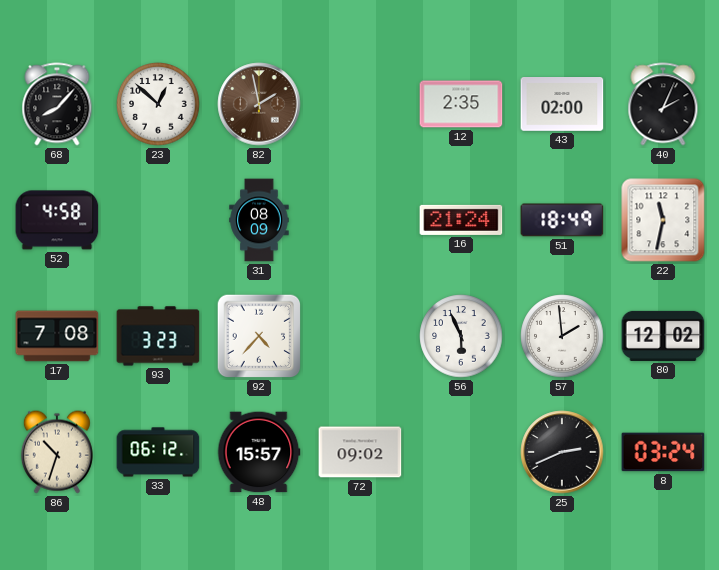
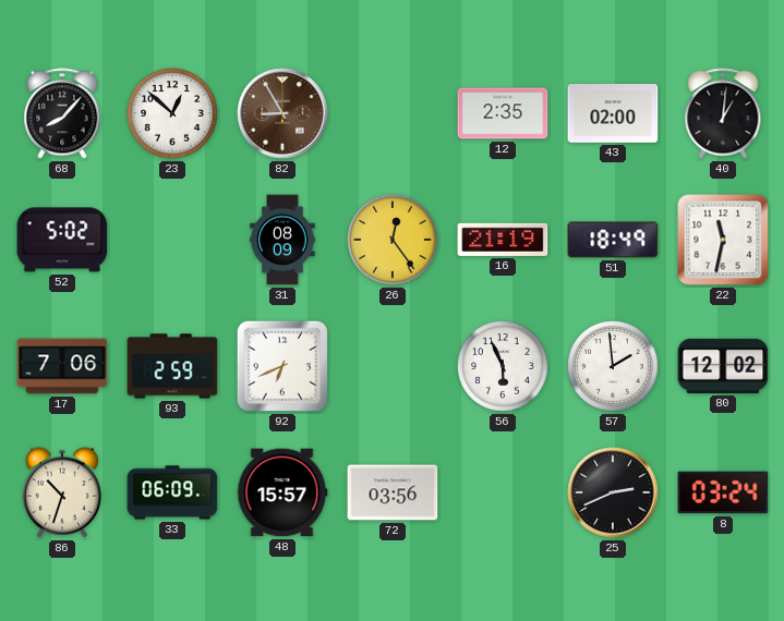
82: 1:58 -> 8:55
40: 2:04 -> 1:01
52: 4:58 -> 5:02
26: none -> 12:24
16: 21:24 -> 21:19
17: 7:08 -> 7:06
93: 3:23 -> 2:59
92: 4:37 -> 6:41
33: 06:12 -> 06:09
72: 09:02 -> 03:56
